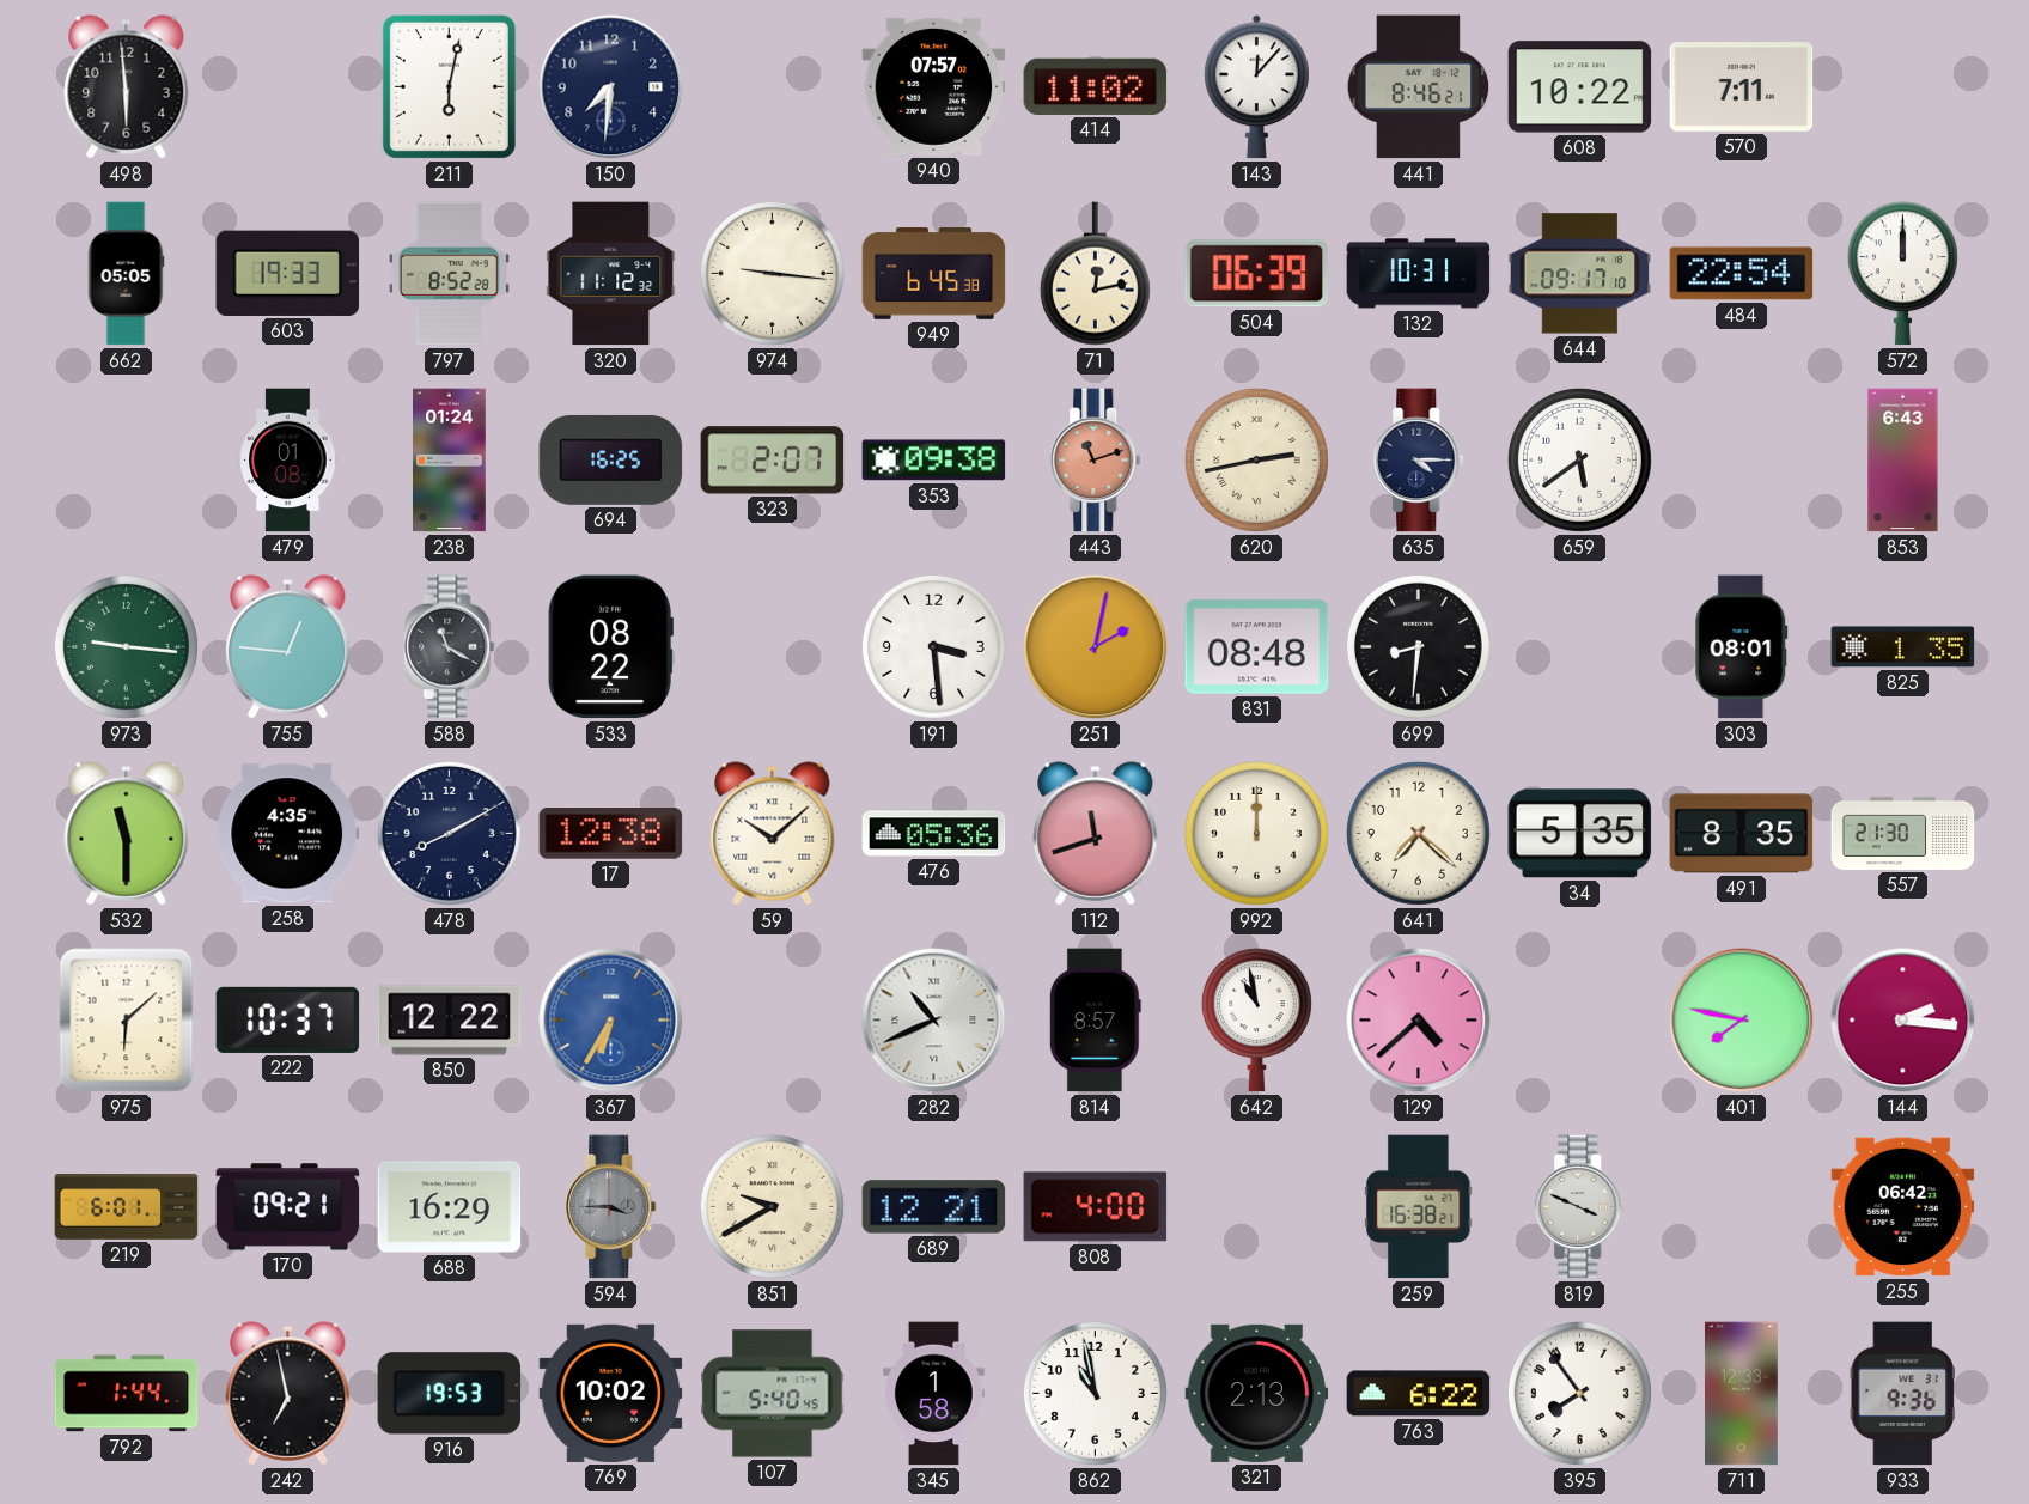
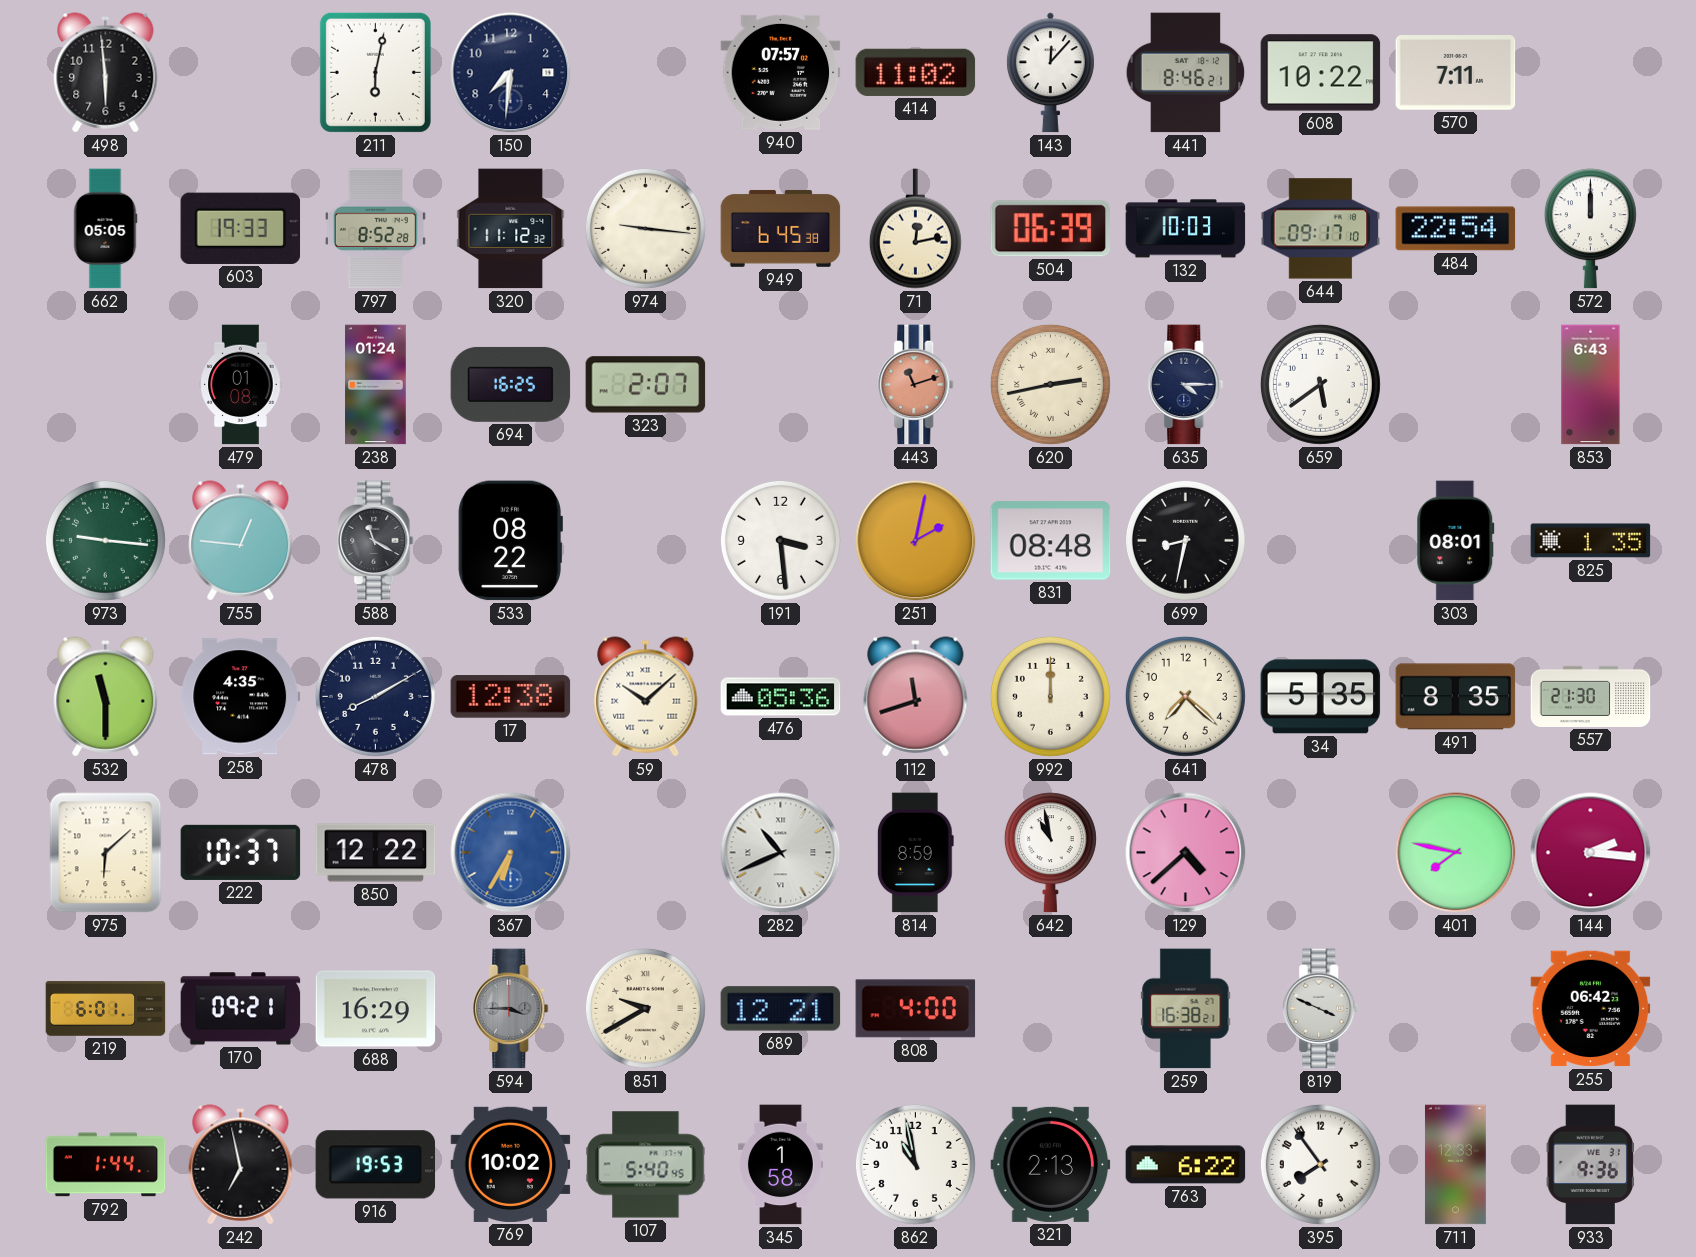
132: 10:31 -> 10:03
353: 09:38 -> none
699: 8:31 -> 8:32
814: 8:57 -> 8:59
